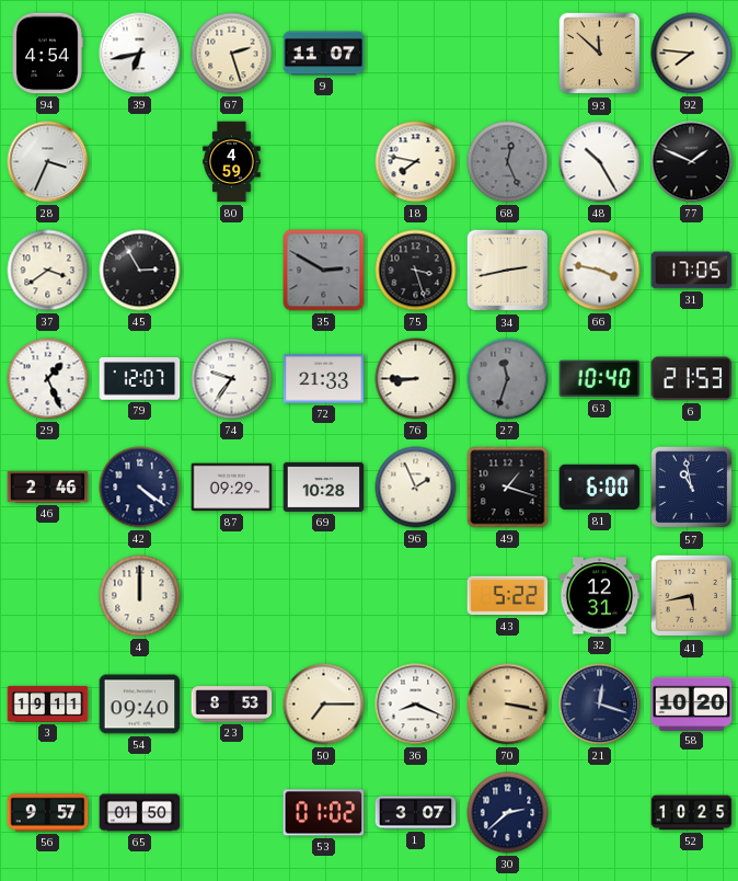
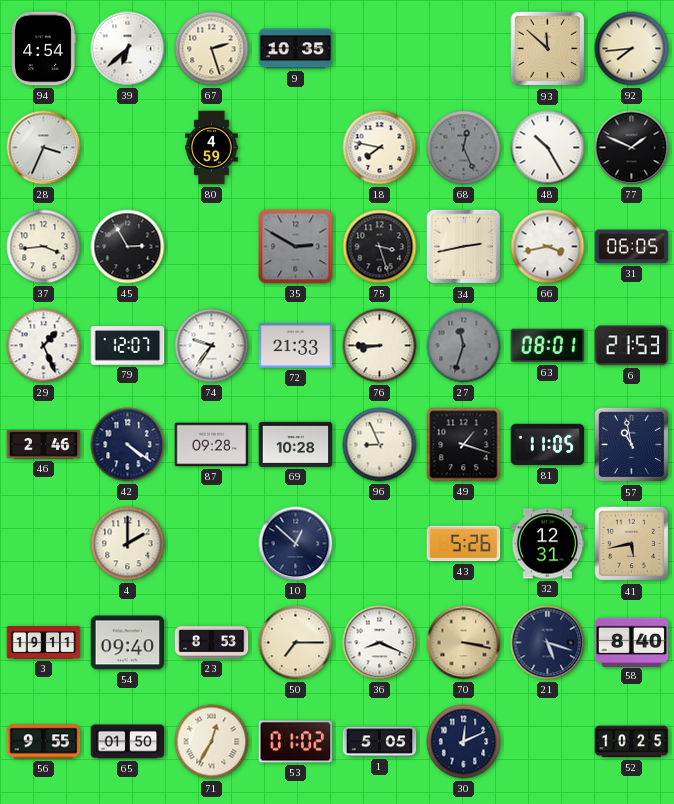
39: 6:43 -> 6:38
9: 11:07 -> 10:35
92: 7:46 -> 7:44
37: 3:39 -> 3:44
66: 3:47 -> 3:43
31: 17:05 -> 06:05
63: 10:40 -> 08:01
87: 09:29 -> 09:28
96: 1:56 -> 8:56
81: 6:00 -> 11:05
4: 12:00 -> 2:00
10: none -> 12:52
43: 5:22 -> 5:26
21: 12:18 -> 5:18
58: 10:20 -> 8:40
56: 9:57 -> 9:55
71: none -> 12:35
1: 3:07 -> 5:05
30: 2:38 -> 12:11
